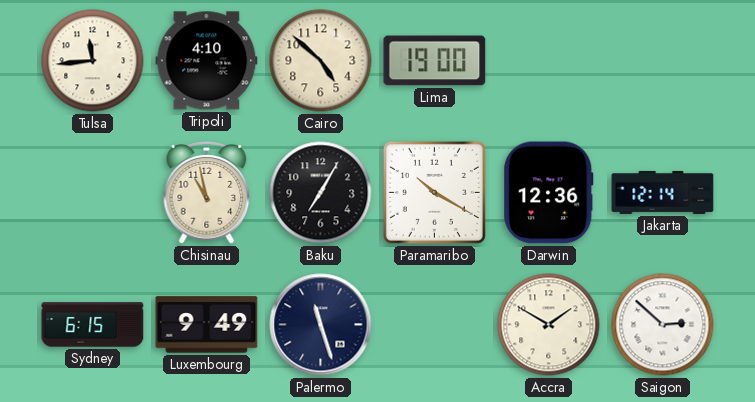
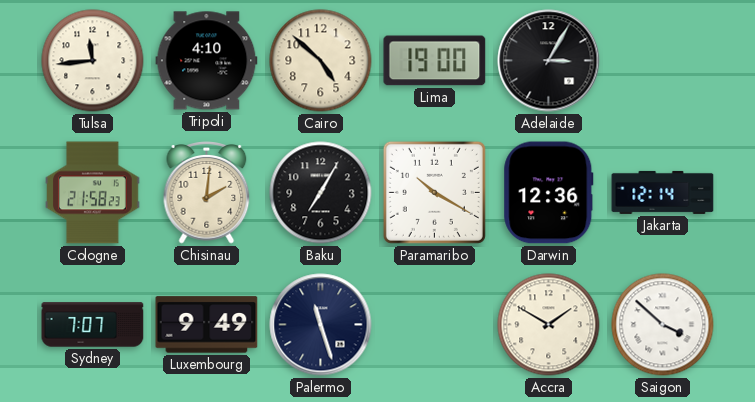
Adelaide: none -> 3:05
Cologne: none -> 21:58
Chisinau: 10:58 -> 2:01
Sydney: 6:15 -> 7:07
Saigon: 2:52 -> 3:52
